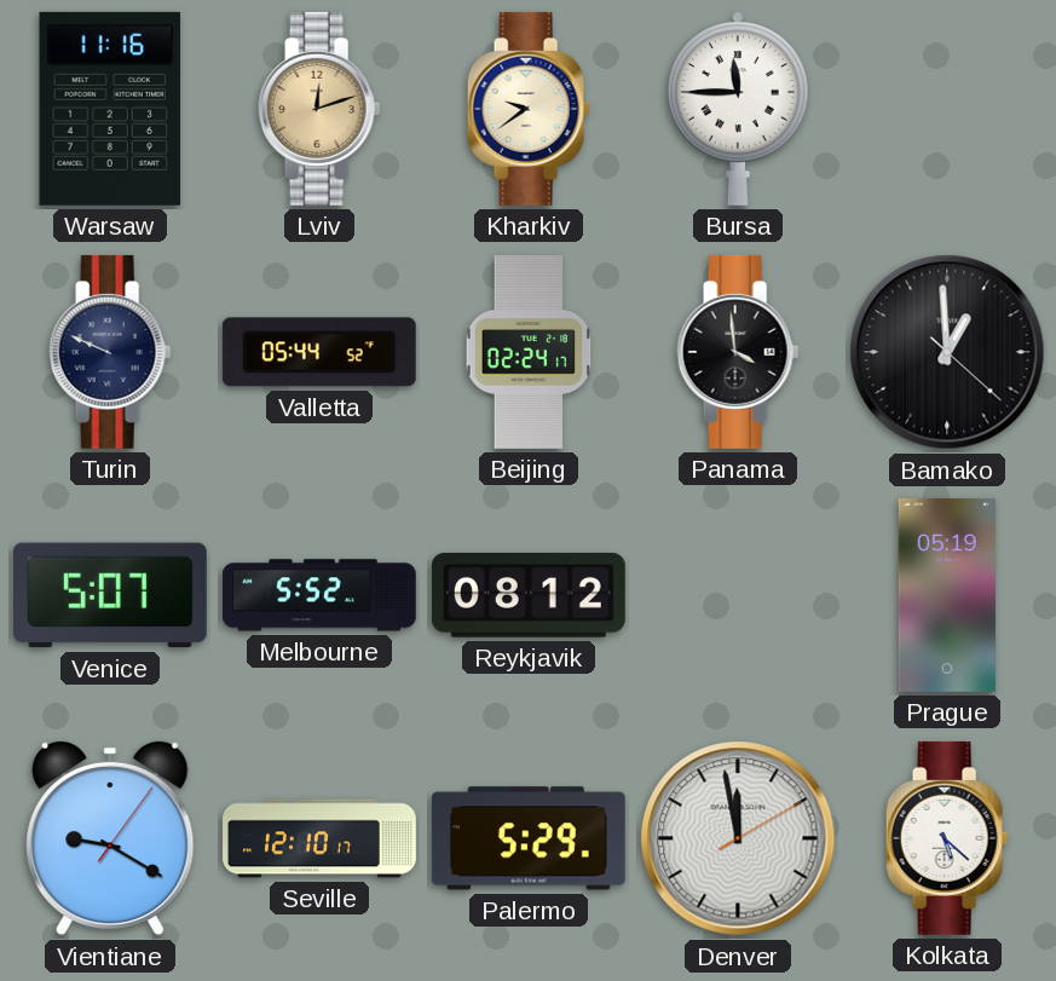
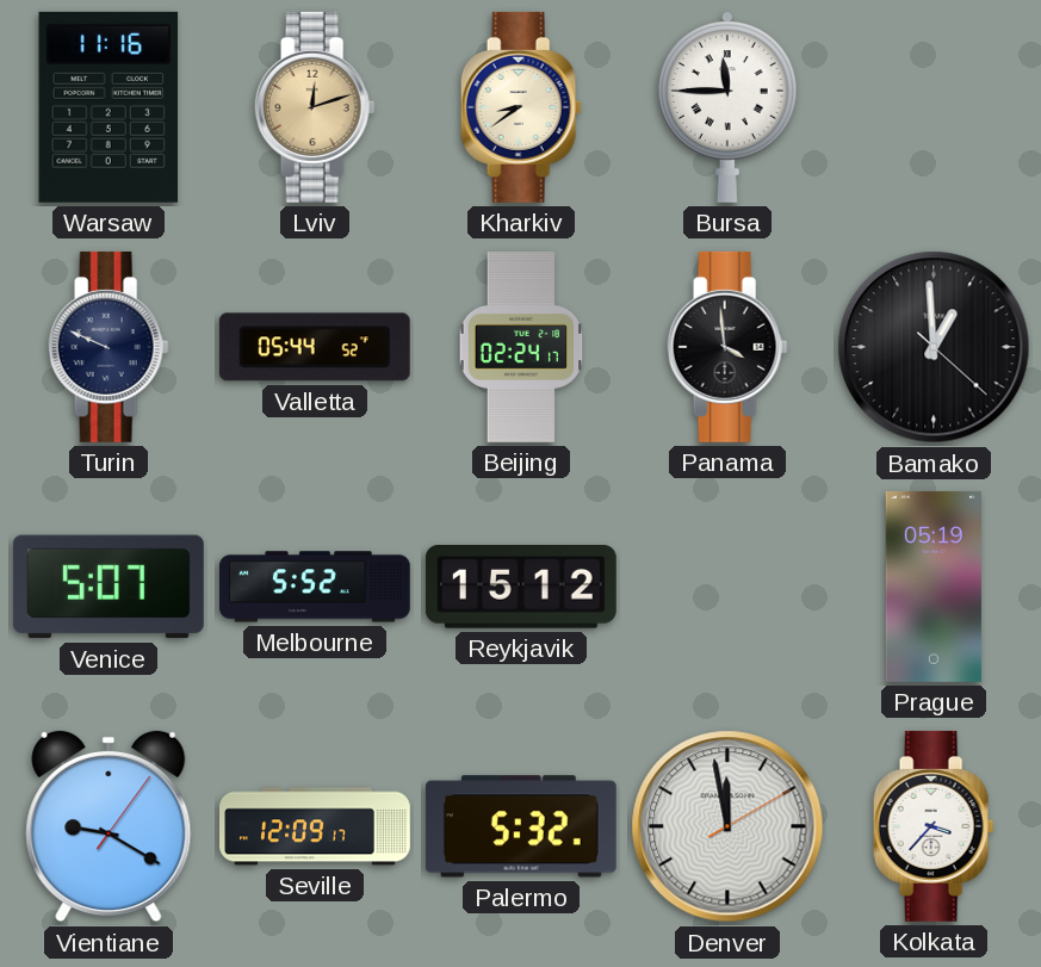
Kharkiv: 9:39 -> 8:39
Reykjavik: 08:12 -> 15:12
Seville: 12:10 -> 12:09
Palermo: 5:29 -> 5:32
Kolkata: 5:22 -> 3:37
